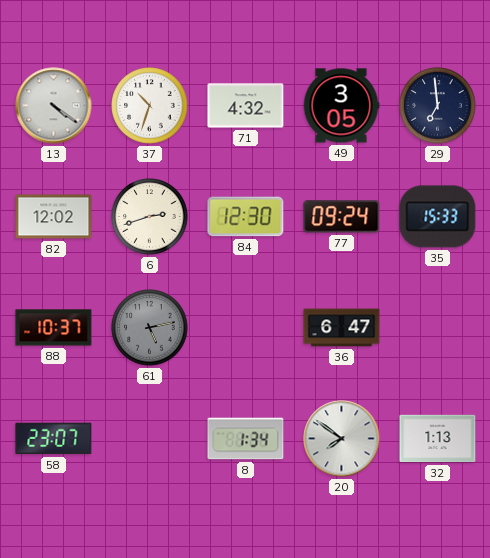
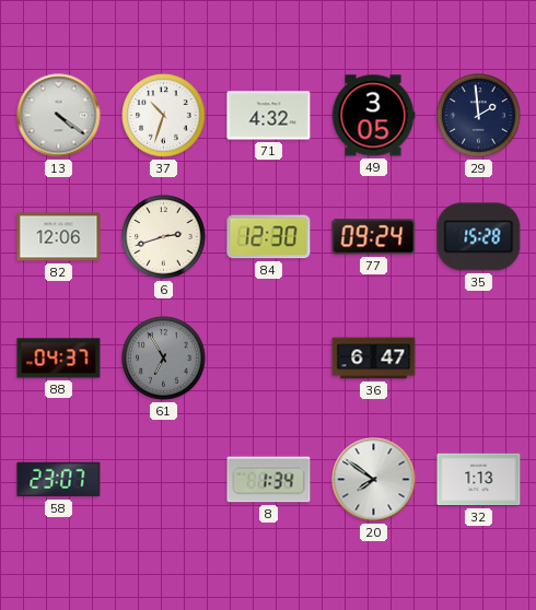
29: 6:59 -> 1:59
82: 12:02 -> 12:06
35: 15:33 -> 15:28
88: 10:37 -> 04:37
61: 5:13 -> 6:55
